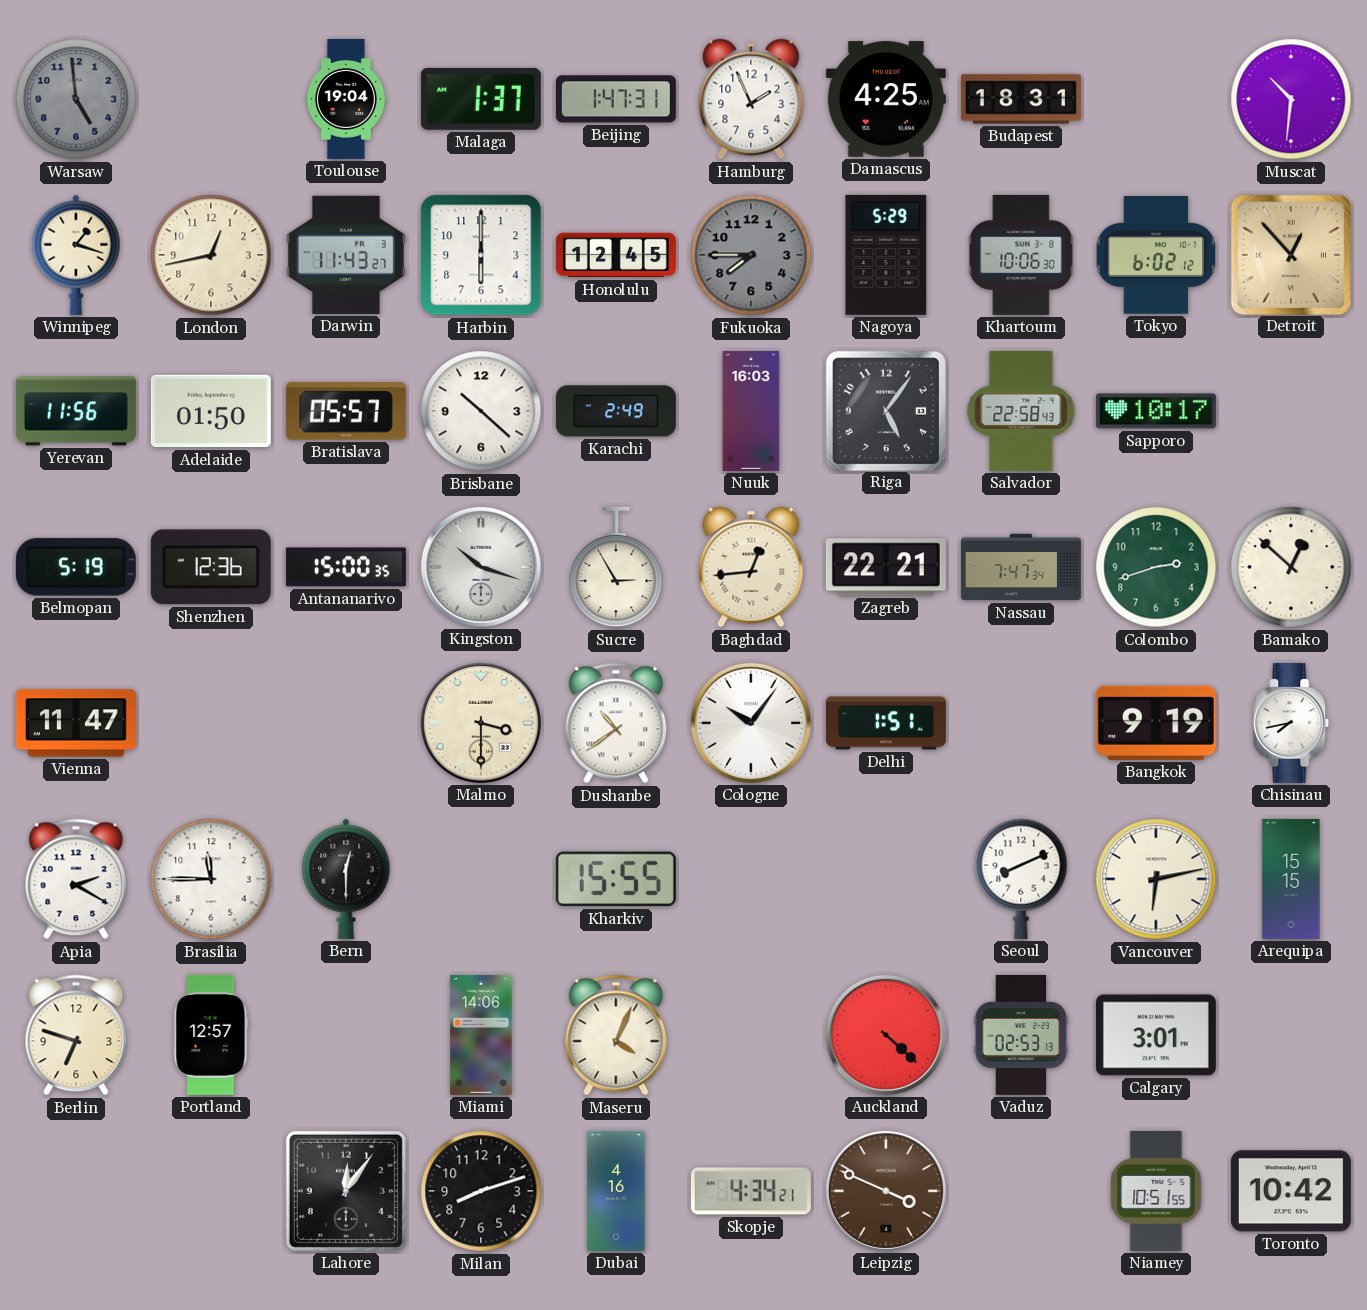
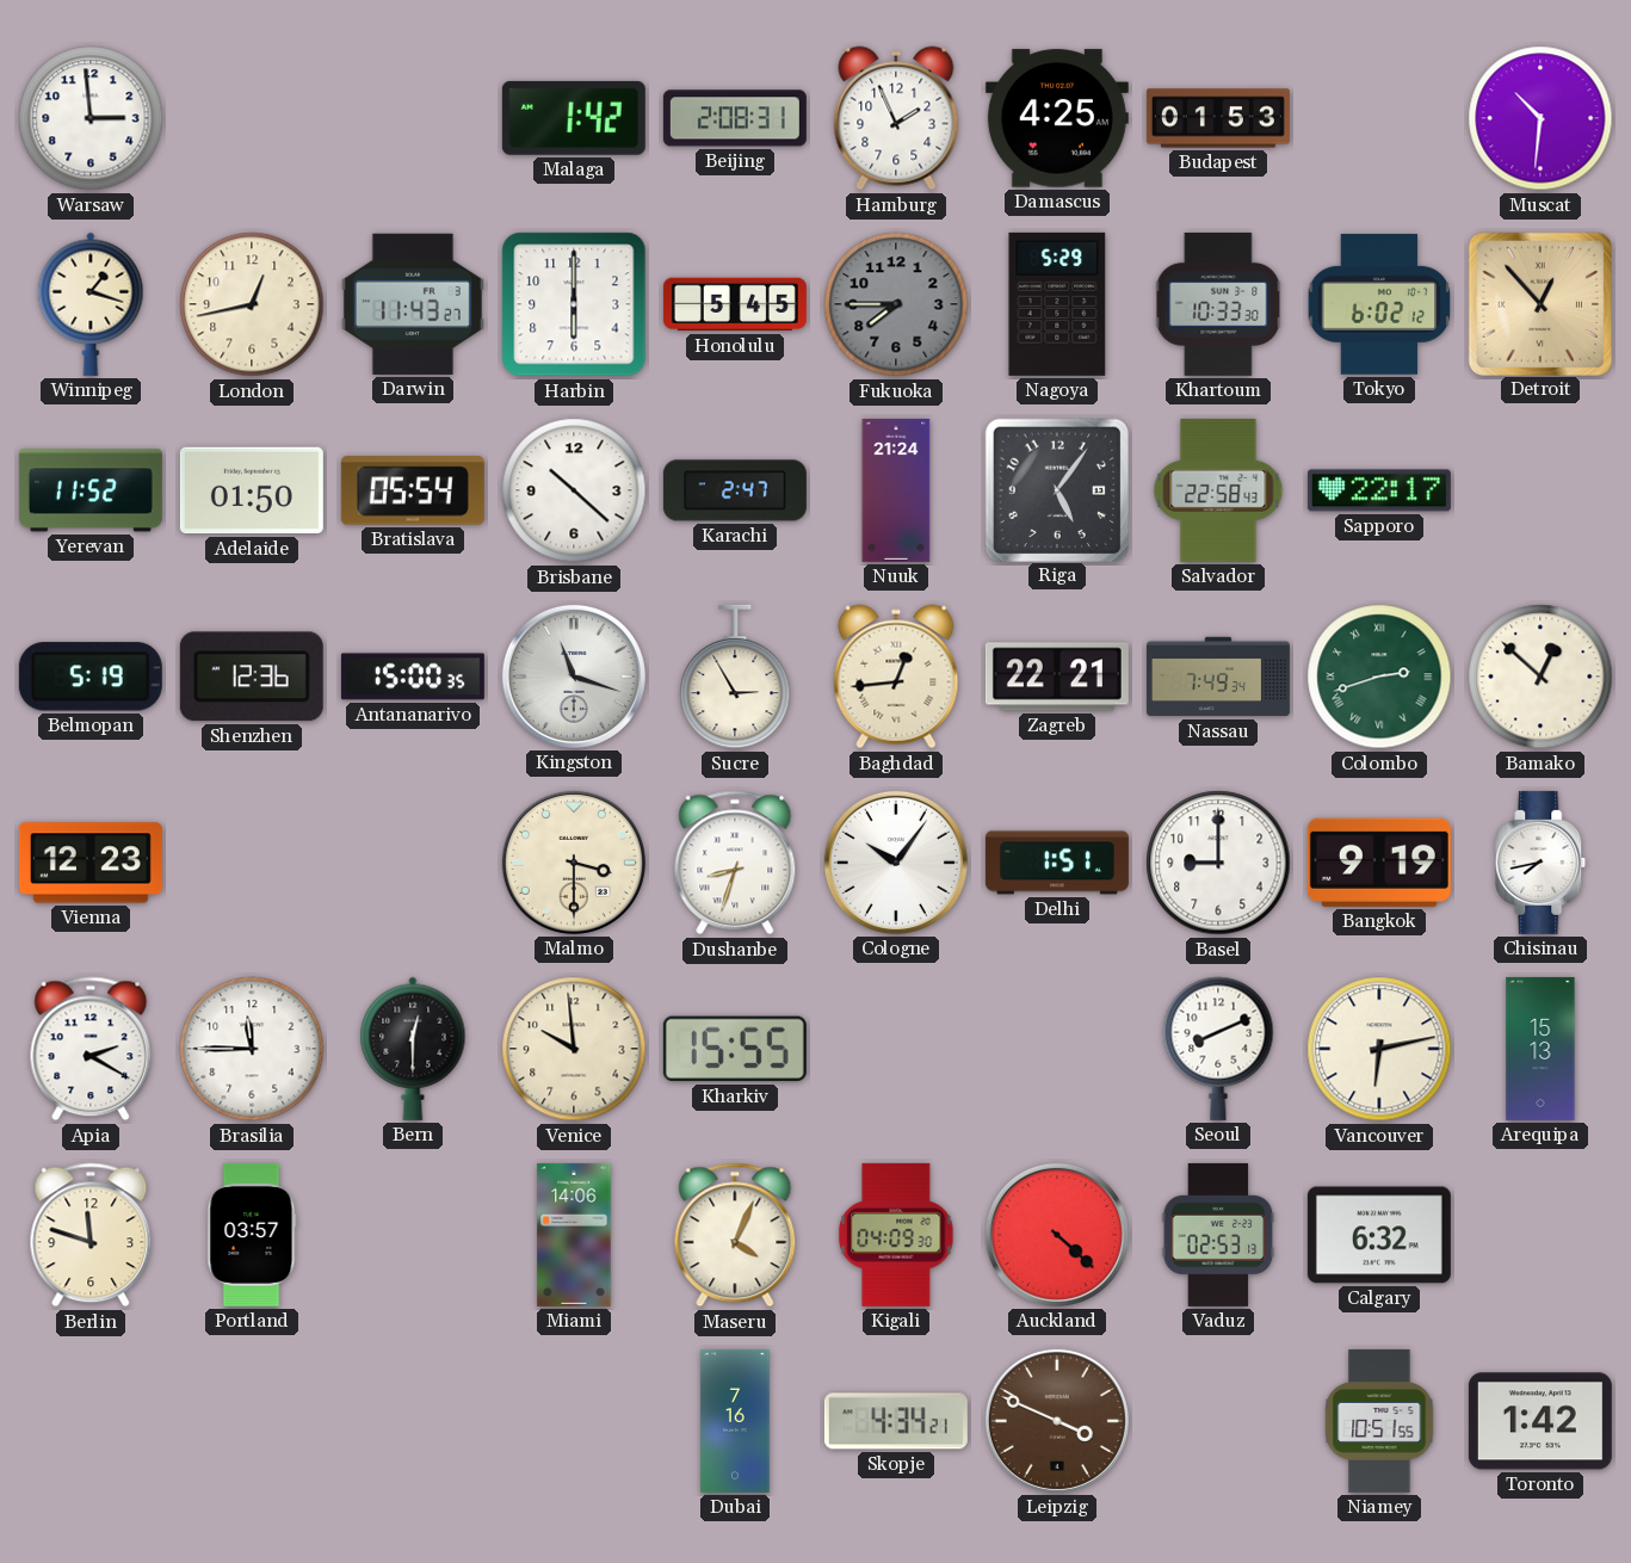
Warsaw: 4:59 -> 2:59
Warsaw dial: grey -> white
Toulouse: 19:04 -> none
Malaga: 1:37 -> 1:42
Beijing: 1:47 -> 2:08
Budapest: 18:31 -> 01:53
Honolulu: 12:45 -> 5:45
Khartoum: 10:06 -> 10:33
Yerevan: 11:56 -> 11:52
Bratislava: 05:57 -> 05:54
Karachi: 2:49 -> 2:47
Nuuk: 16:03 -> 21:24
Sapporo: 10:17 -> 22:17
Kingston: 10:18 -> 11:18
Nassau: 7:47 -> 7:49
Colombo numerals: Arabic -> Roman
Vienna: 11:47 -> 12:23
Dushanbe: 10:39 -> 8:33
Basel: none -> 9:00
Venice: none -> 9:59
Arequipa: 15:15 -> 15:13
Berlin: 6:48 -> 11:48
Portland: 12:57 -> 03:57
Kigali: none -> 04:09
Calgary: 3:01 -> 6:32
Lahore: 12:06 -> none
Milan: 8:12 -> none
Dubai: 4:16 -> 7:16
Toronto: 10:42 -> 1:42
